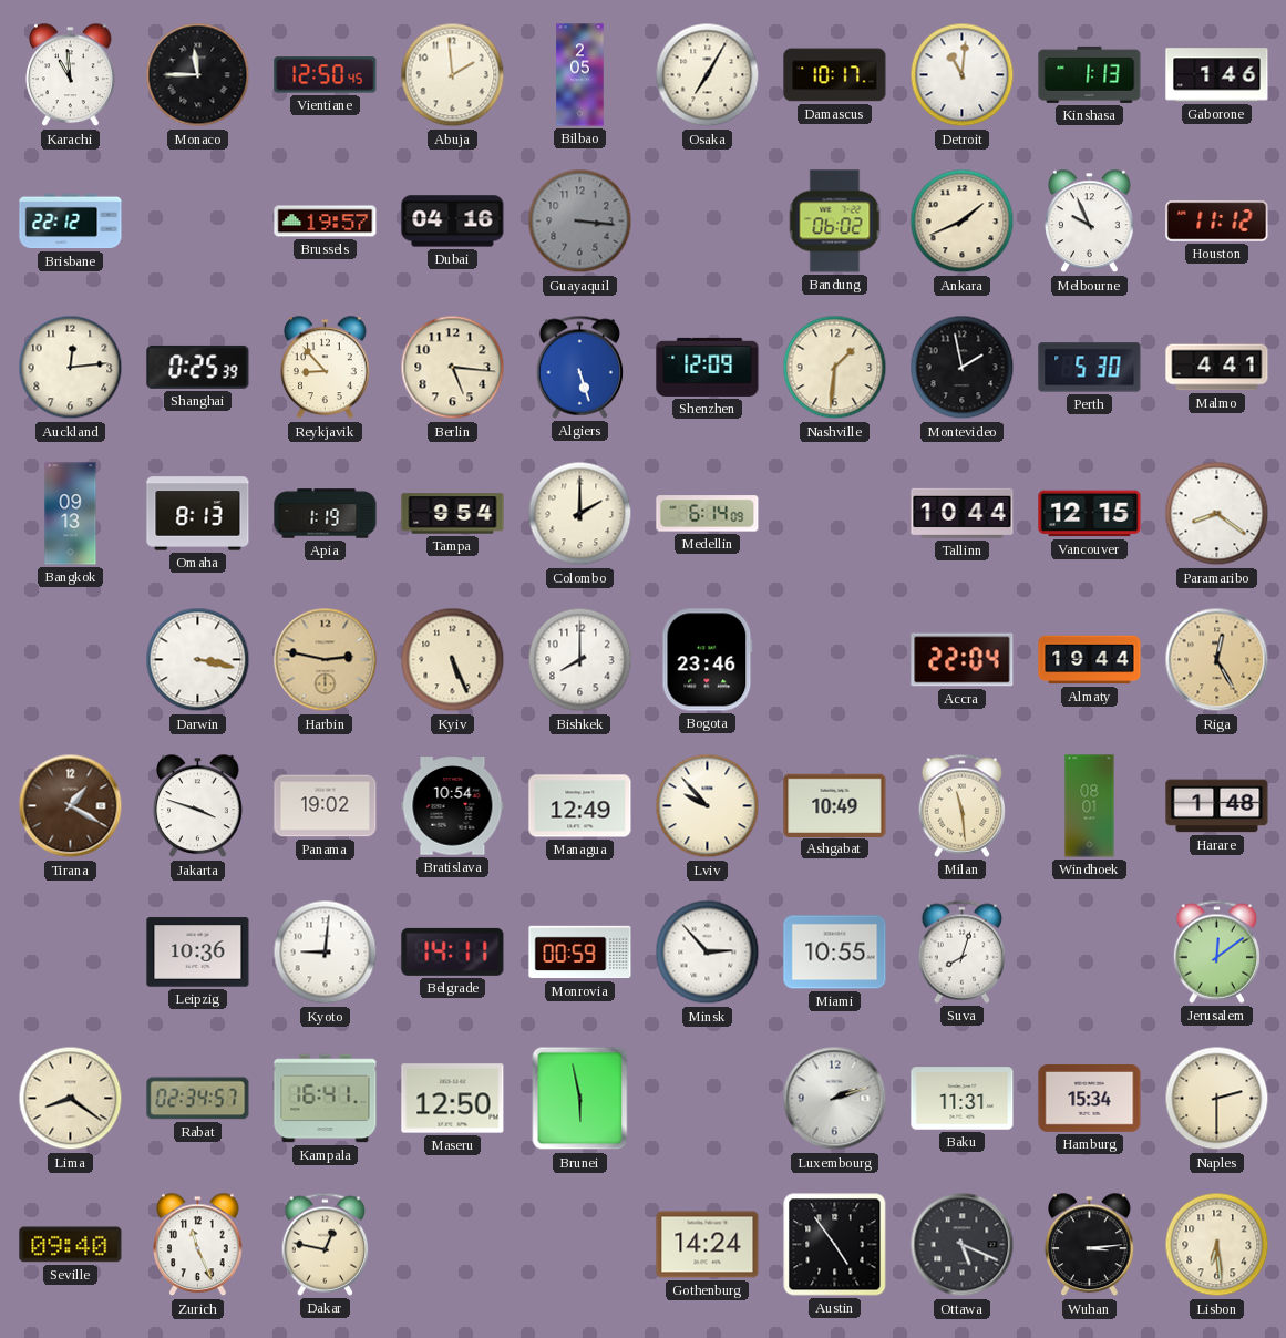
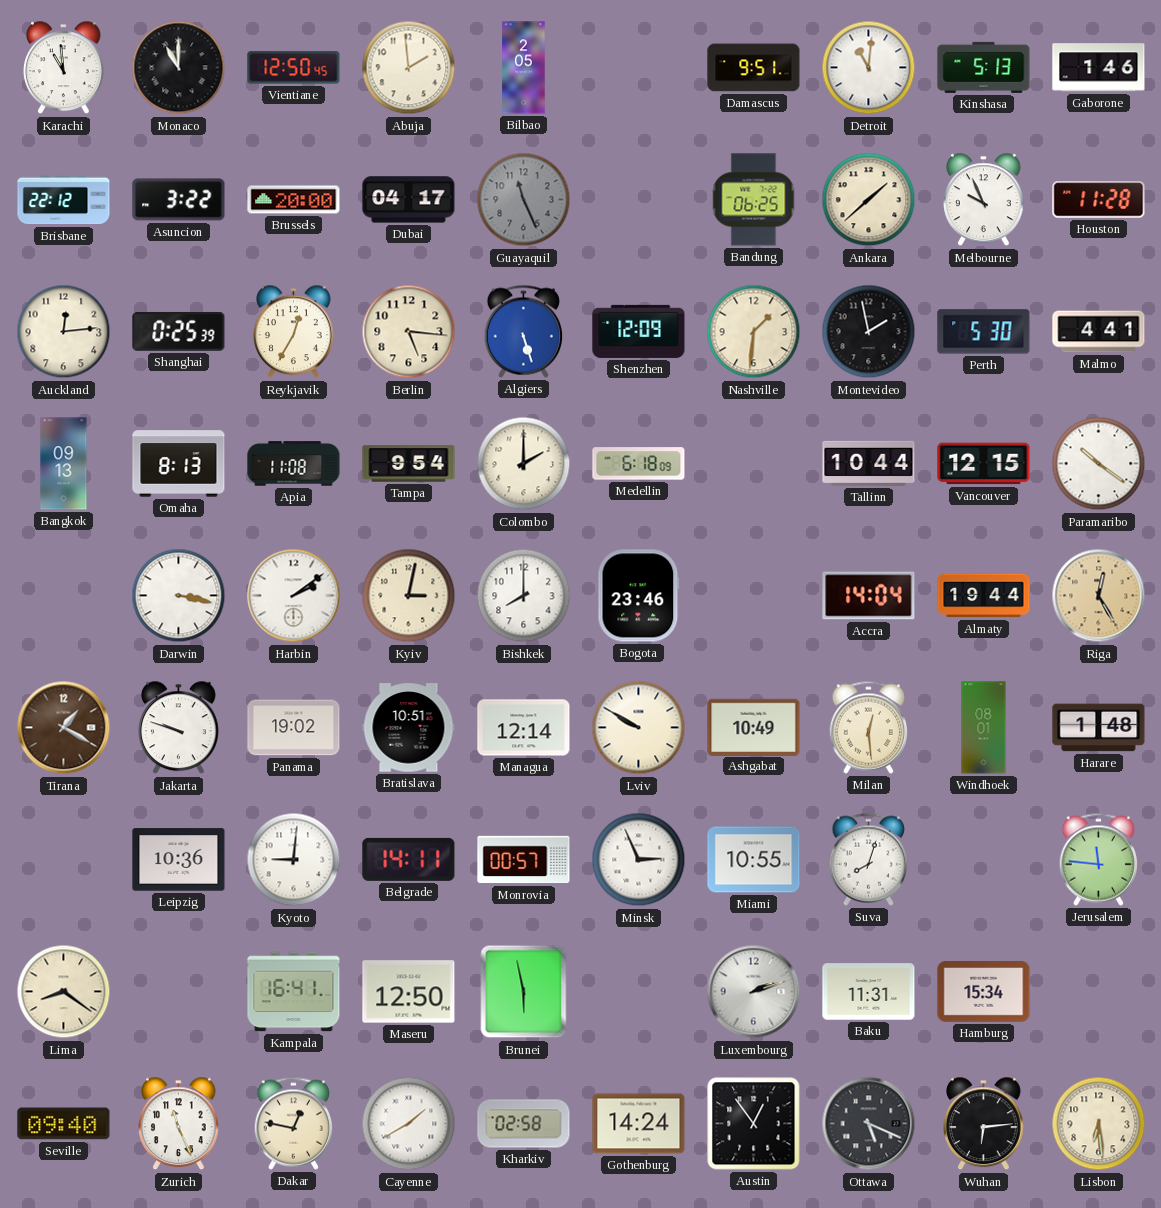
Monaco: 11:45 -> 11:00
Osaka: 7:05 -> none
Damascus: 10:17 -> 9:51
Kinshasa: 1:13 -> 5:13
Asuncion: none -> 3:22
Brussels: 19:57 -> 20:00
Dubai: 04:16 -> 04:17
Guayaquil: 3:16 -> 11:26
Bandung: 06:02 -> 06:25
Ankara: 1:41 -> 1:38
Houston: 11:12 -> 11:28
Reykjavik: 8:53 -> 12:35
Apia: 1:19 -> 11:08
Medellin: 6:14 -> 6:18
Paramaribo: 8:21 -> 10:21
Harbin: 2:47 -> 2:09
Harbin dial: champagne -> white
Kyiv: 5:26 -> 3:02
Accra: 22:04 -> 14:04
Jakarta: 3:48 -> 9:48
Bratislava: 10:54 -> 10:51
Managua: 12:49 -> 12:14
Lviv: 9:53 -> 9:50
Milan: 11:29 -> 12:29
Monrovia: 00:59 -> 00:57
Minsk: 2:53 -> 2:56
Jerusalem: 12:09 -> 11:46
Rabat: 02:34 -> none
Naples: 2:30 -> none
Cayenne: none -> 1:40
Kharkiv: none -> 02:58
Austin: 4:54 -> 12:54
Wuhan: 3:14 -> 6:14
